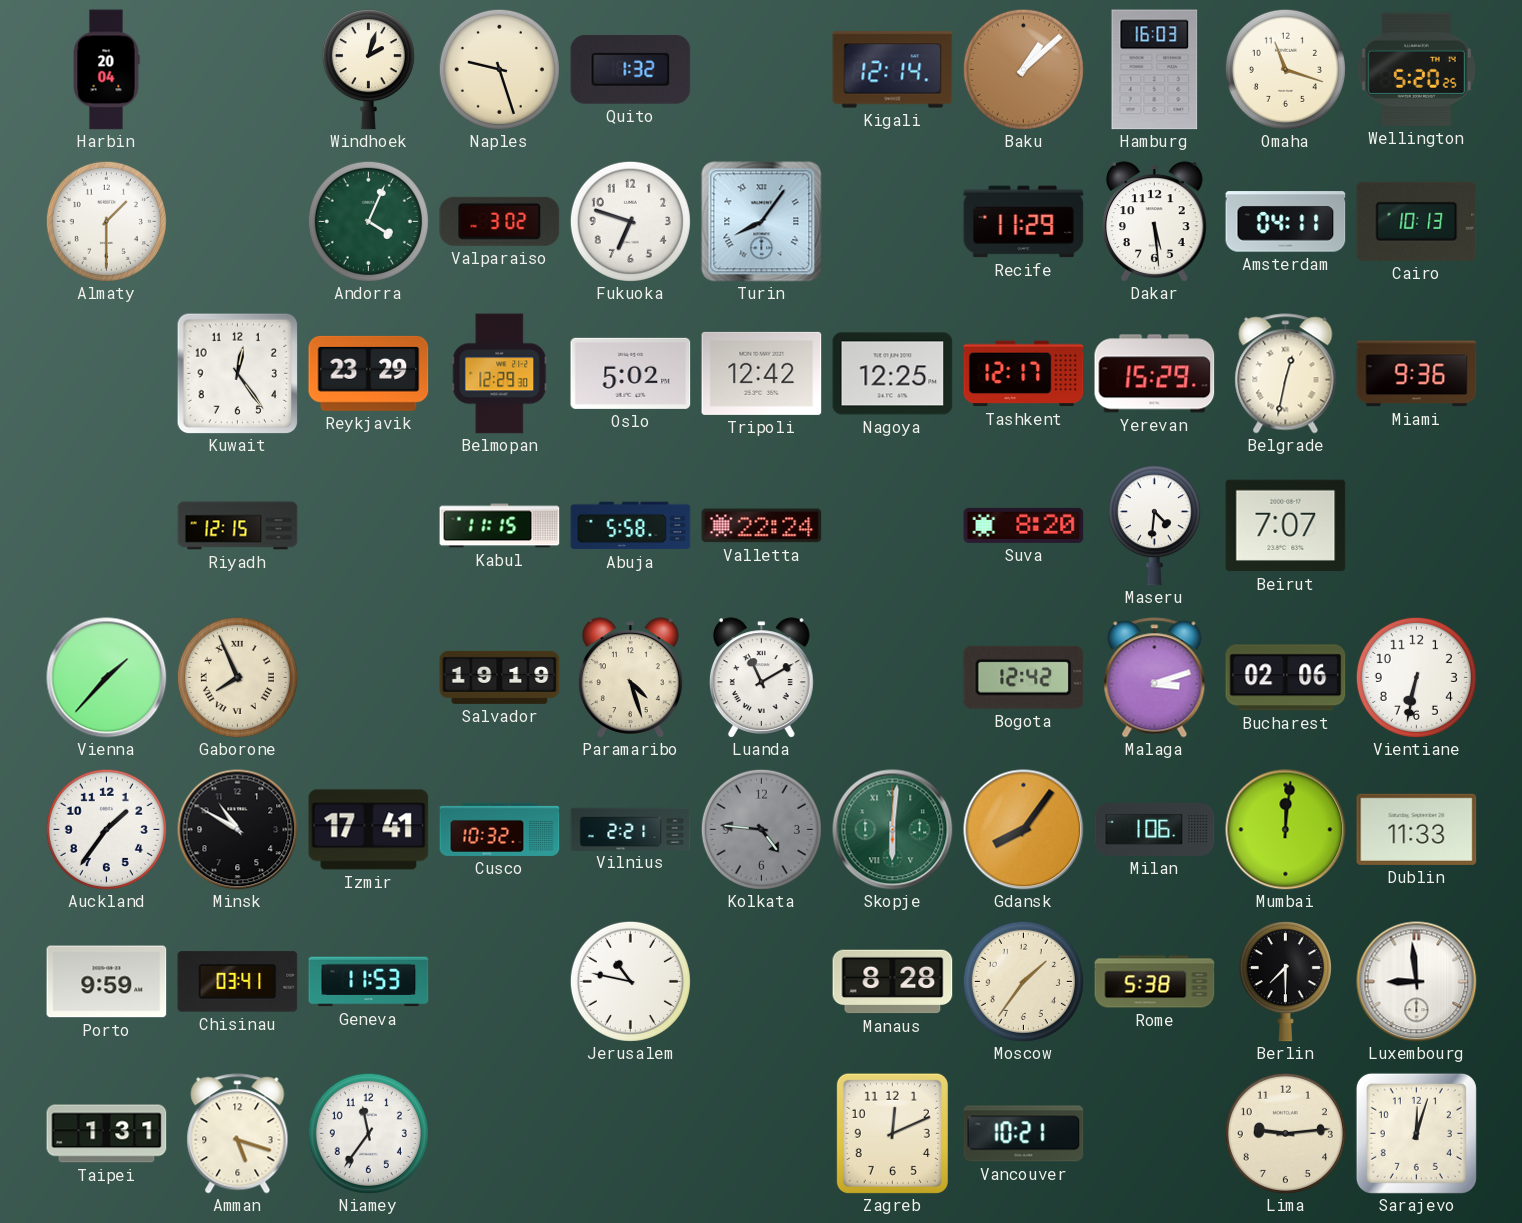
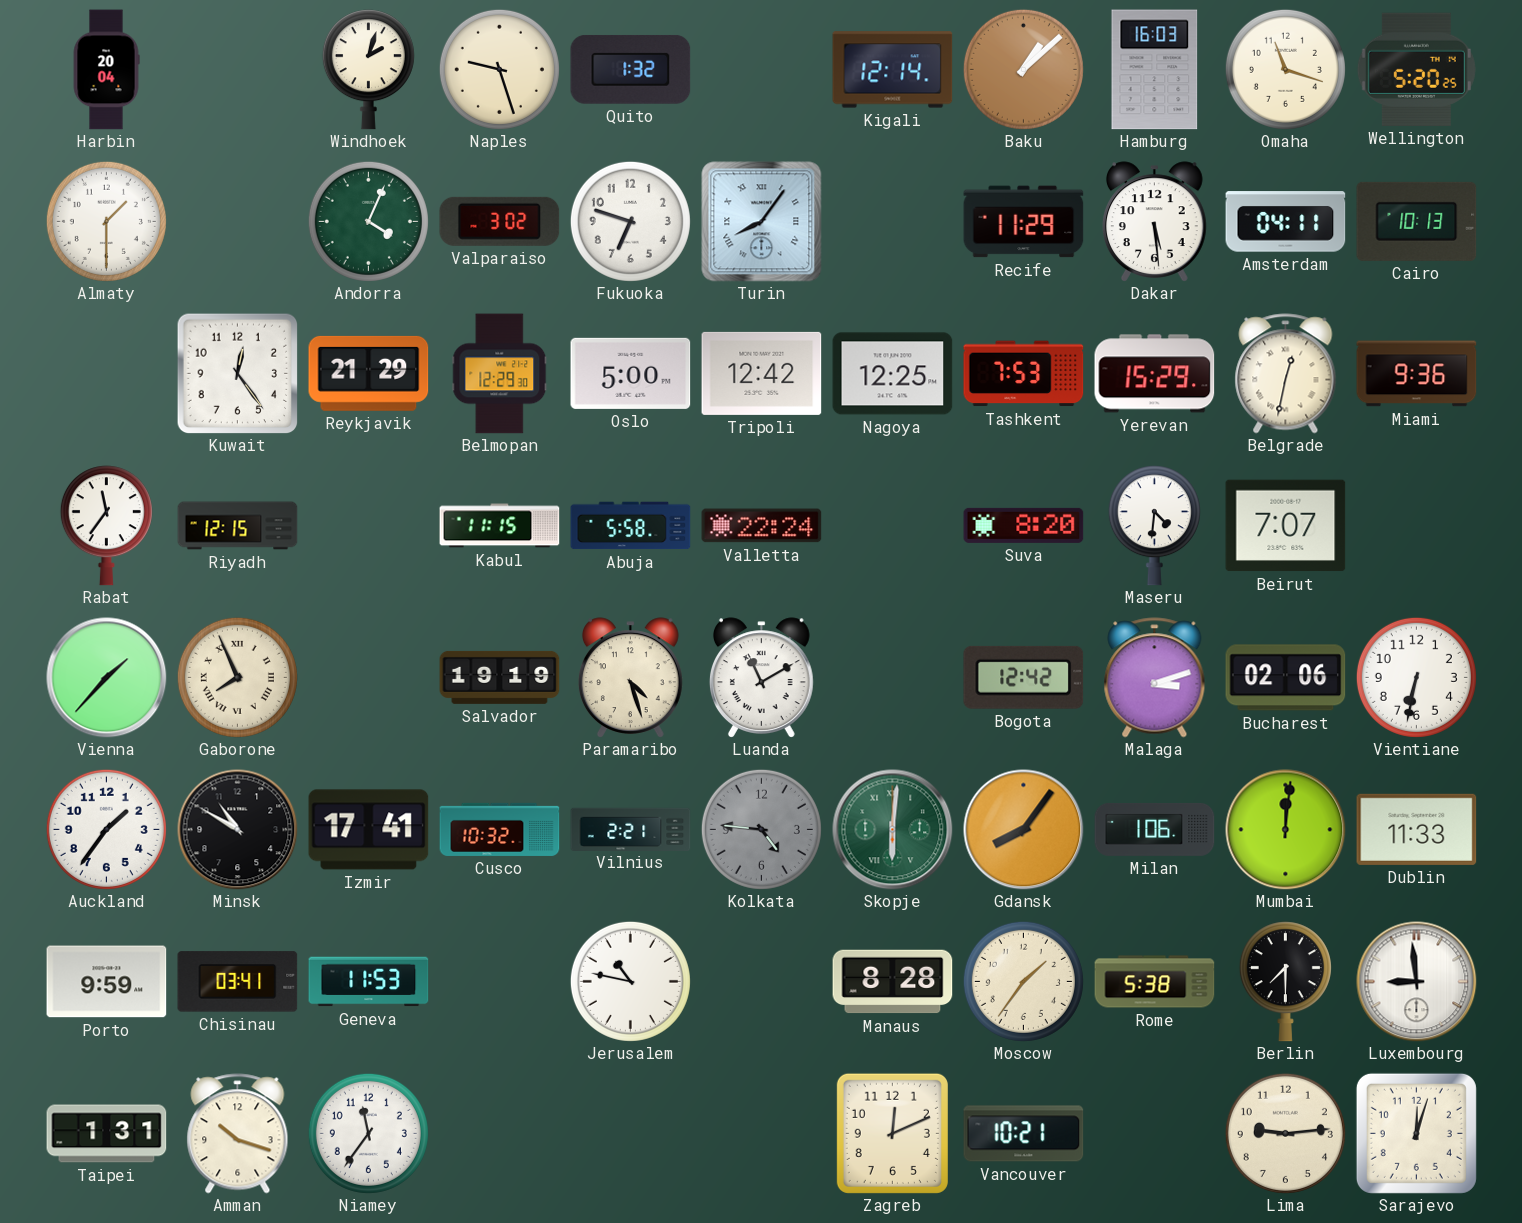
Reykjavik: 23:29 -> 21:29
Oslo: 5:02 -> 5:00
Tashkent: 12:17 -> 7:53
Rabat: none -> 11:36
Amman: 5:18 -> 10:18
